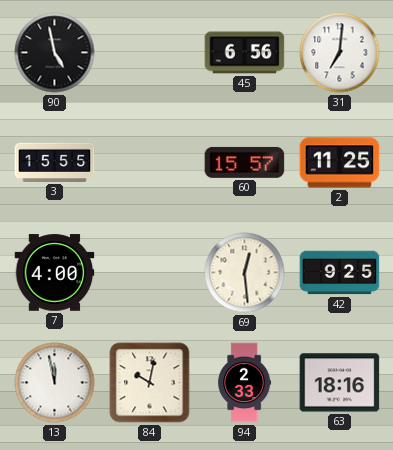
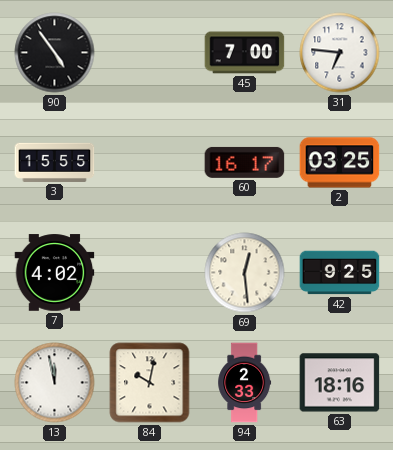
90: 4:58 -> 4:54
45: 6:56 -> 7:00
31: 7:01 -> 6:46
60: 15:57 -> 16:17
2: 11:25 -> 03:25
7: 4:00 -> 4:02
